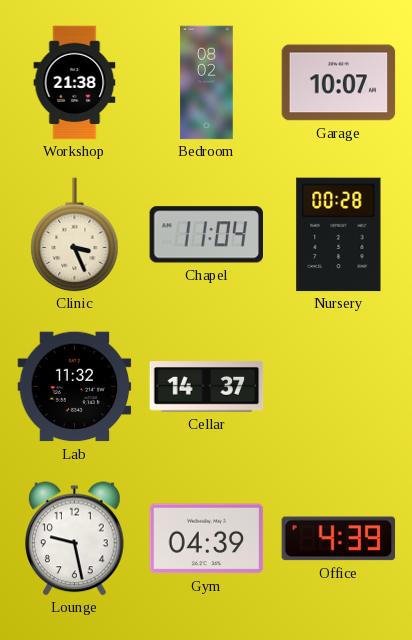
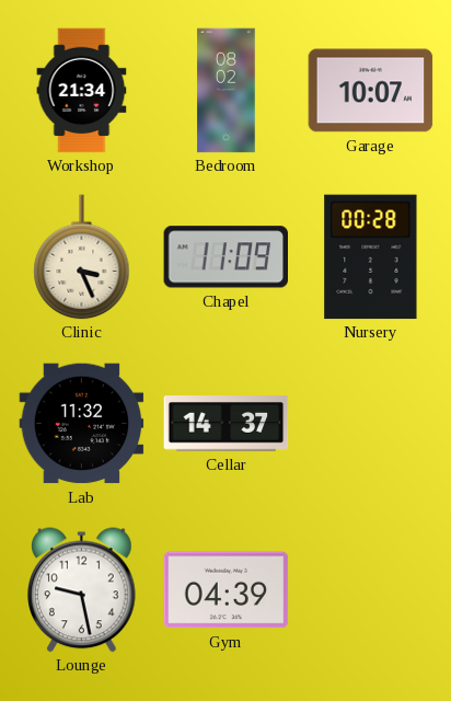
Workshop: 21:38 -> 21:34
Chapel: 11:04 -> 11:09
Office: 4:39 -> none
